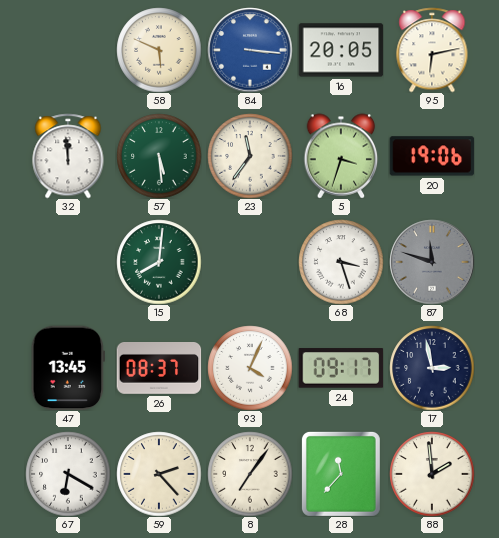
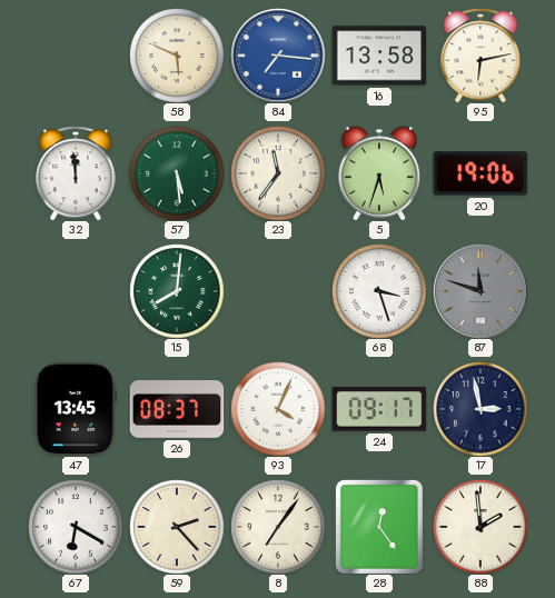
84: 3:16 -> 7:16
16: 20:05 -> 13:58
5: 3:33 -> 5:33
28: 11:37 -> 12:24
